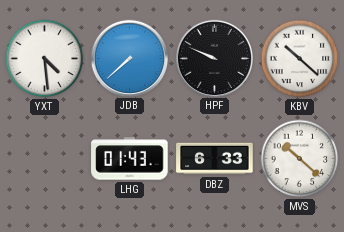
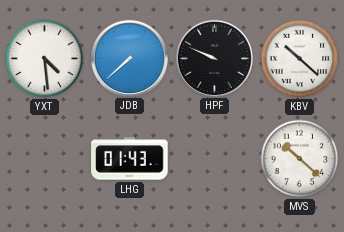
DBZ: 6:33 -> none
